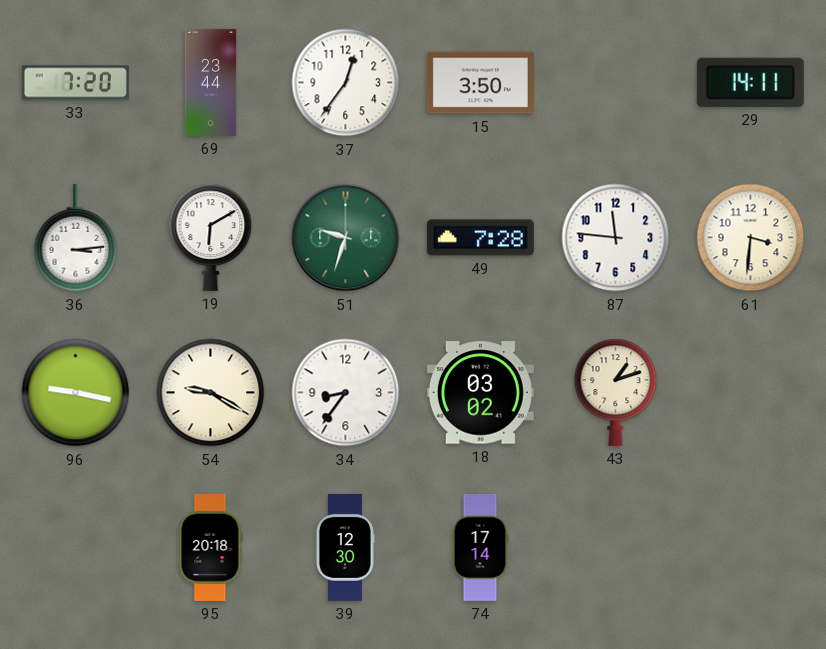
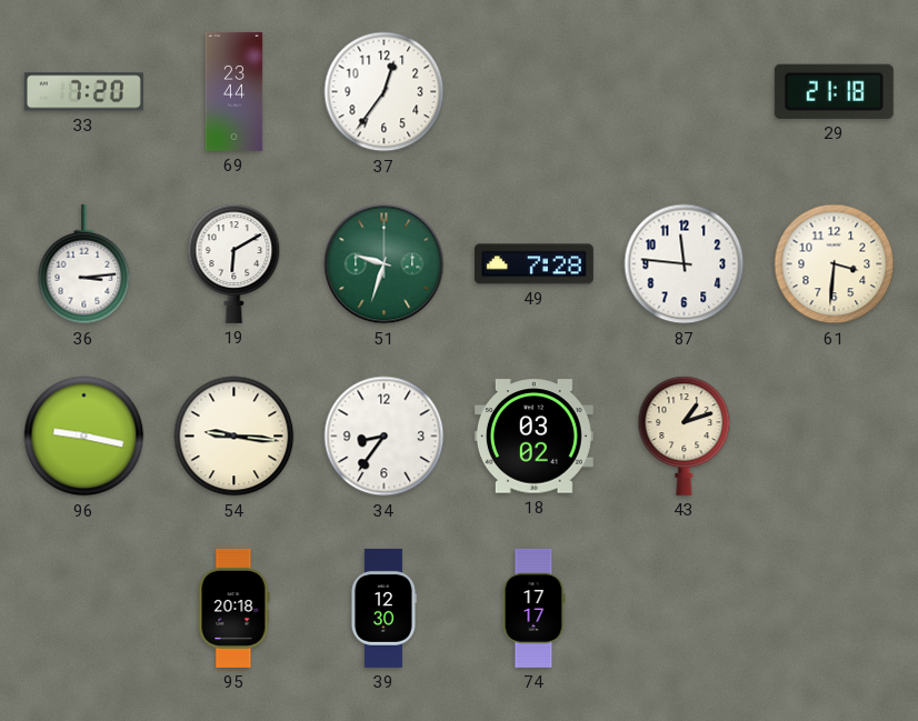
15: 3:50 -> none
29: 14:11 -> 21:18
54: 9:20 -> 9:16
74: 17:14 -> 17:17
